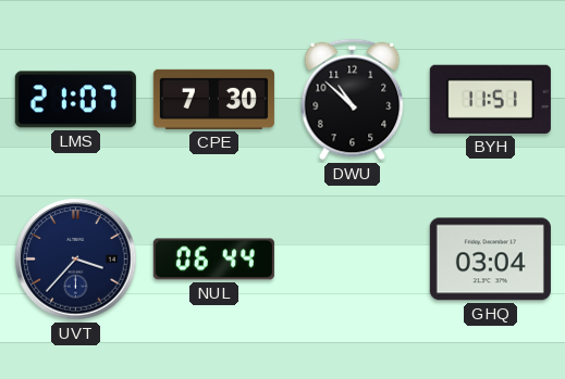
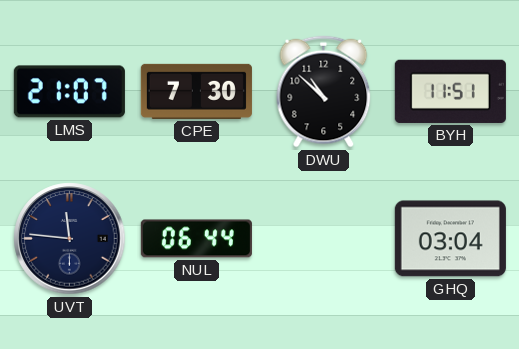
UVT: 3:37 -> 11:46
